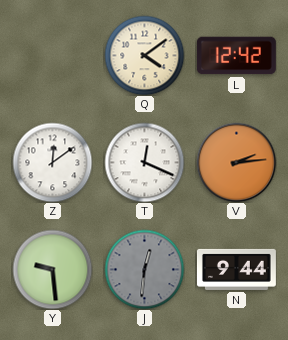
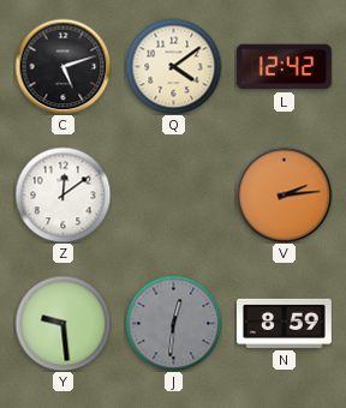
C: none -> 5:12
T: 12:19 -> none
N: 9:44 -> 8:59
